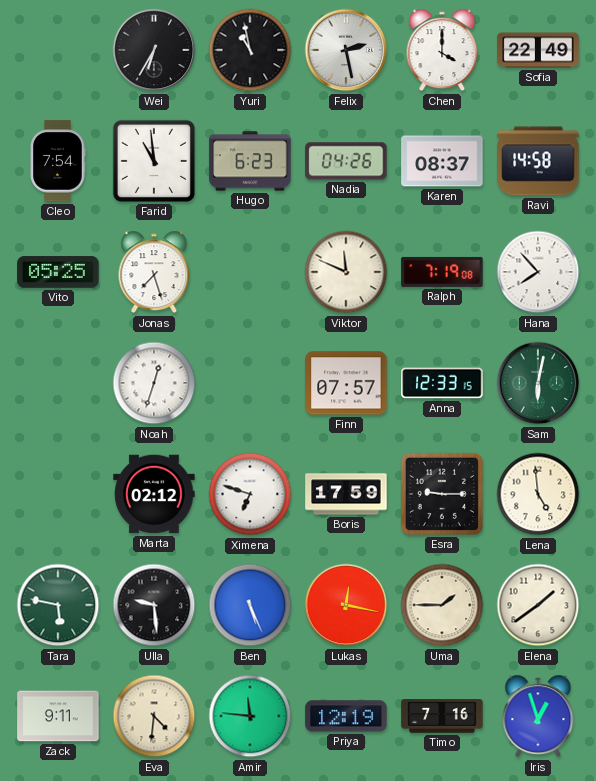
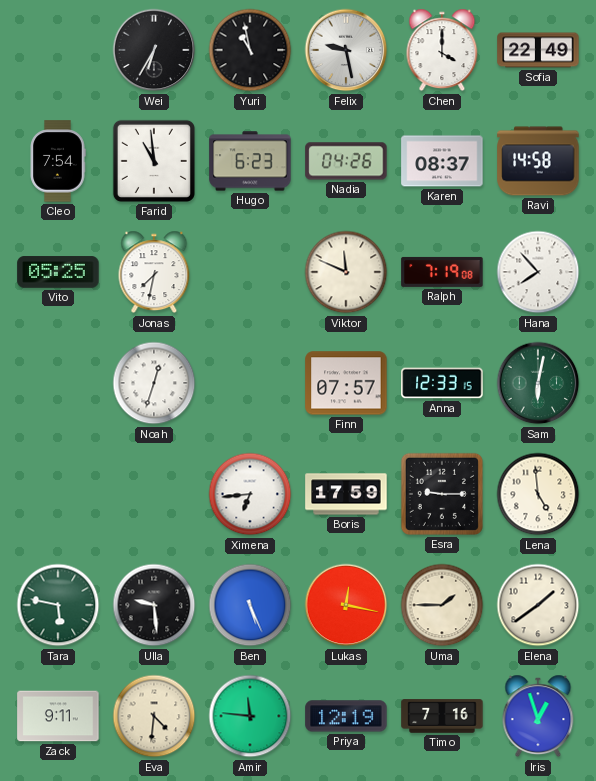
Felix: 2:28 -> 9:28
Jonas: 7:27 -> 7:32
Marta: 02:12 -> none
Ximena: 6:48 -> 6:44
